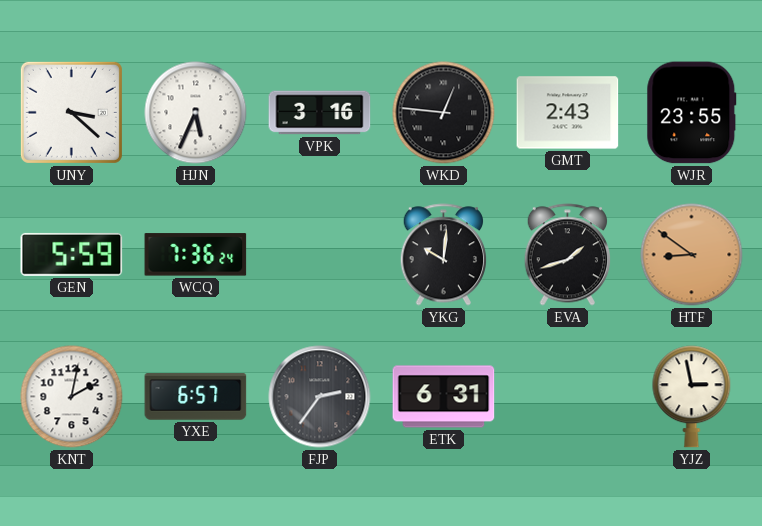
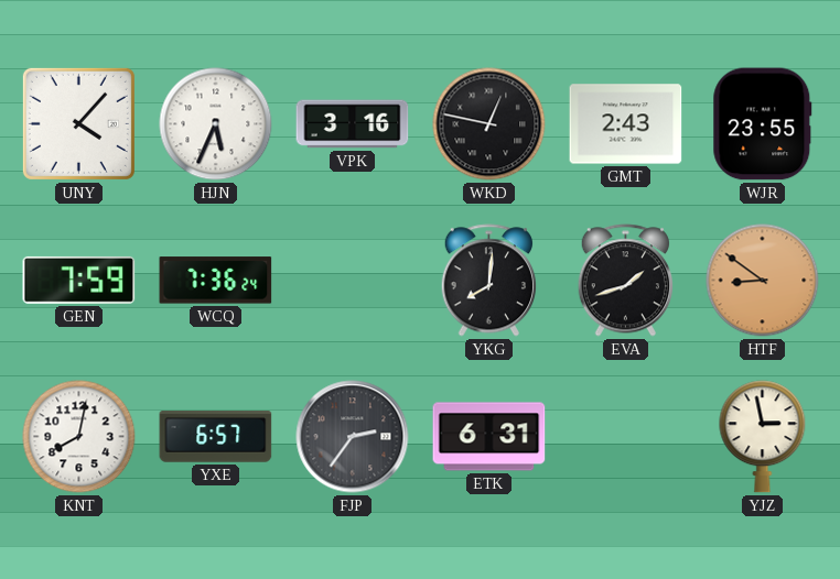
UNY: 3:22 -> 4:07
WKD: 12:46 -> 12:47
GEN: 5:59 -> 7:59
YKG: 10:01 -> 8:01
KNT: 2:02 -> 8:02
